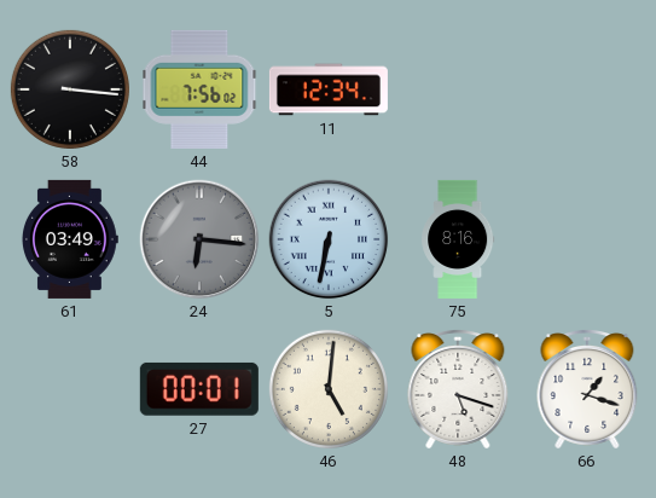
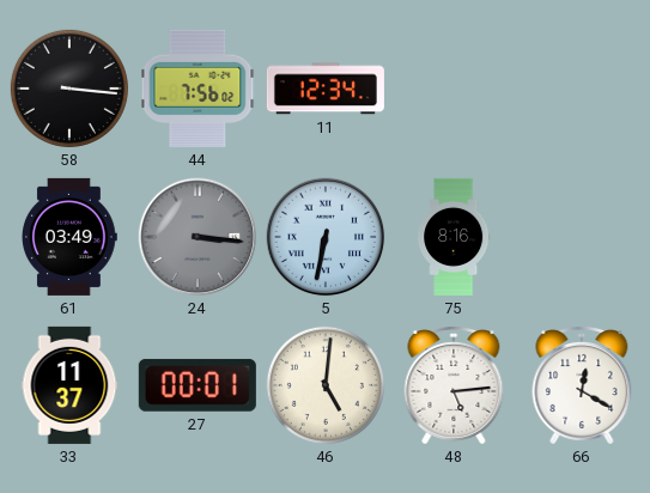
24: 6:16 -> 3:16
33: none -> 11:37
48: 5:18 -> 5:14
66: 1:18 -> 12:20
